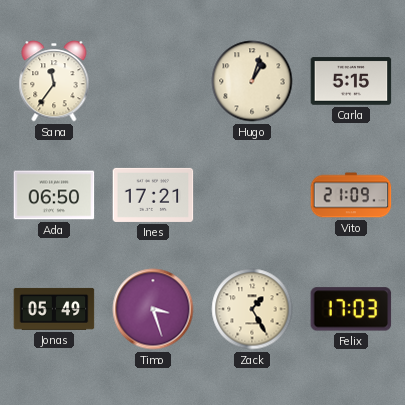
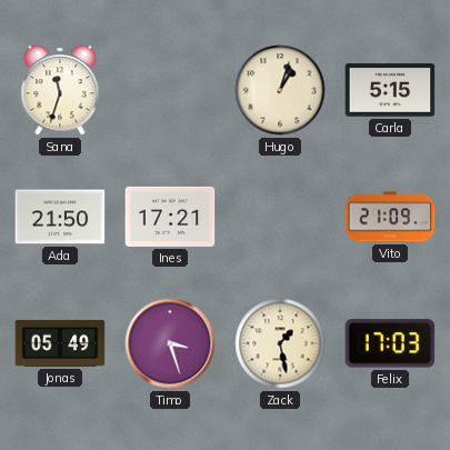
Sana: 11:36 -> 11:33
Ada: 06:50 -> 21:50
Zack: 1:25 -> 1:28
